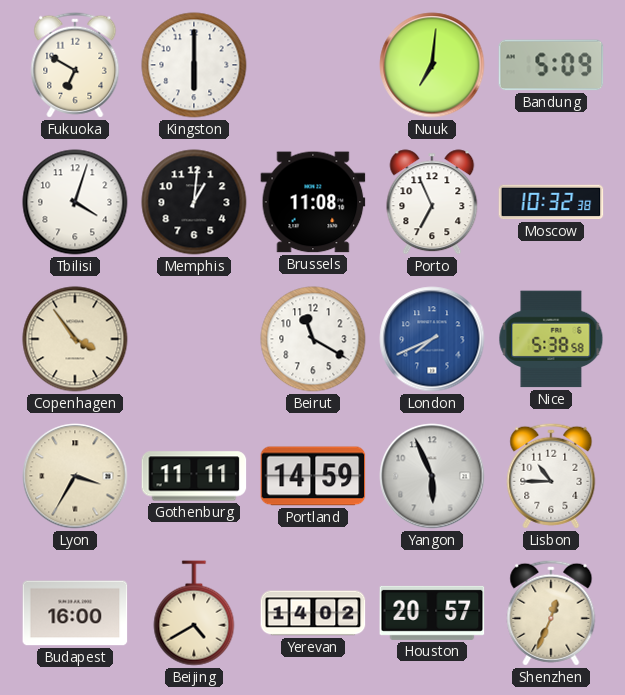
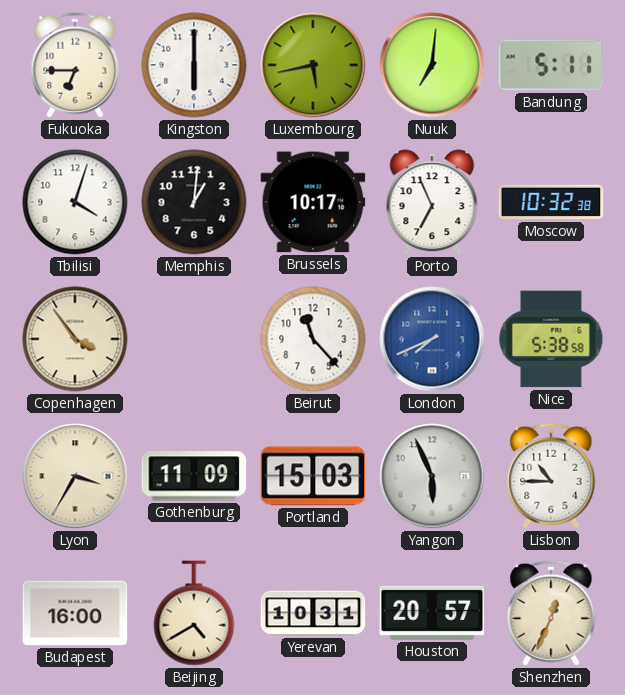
Fukuoka: 6:50 -> 6:45
Luxembourg: none -> 5:43
Bandung: 5:09 -> 5:11
Brussels: 11:08 -> 10:17
Beirut: 11:20 -> 11:23
Gothenburg: 11:11 -> 11:09
Portland: 14:59 -> 15:03
Yerevan: 14:02 -> 10:31
